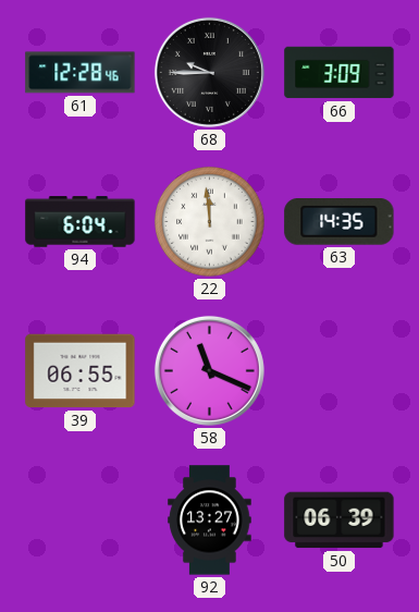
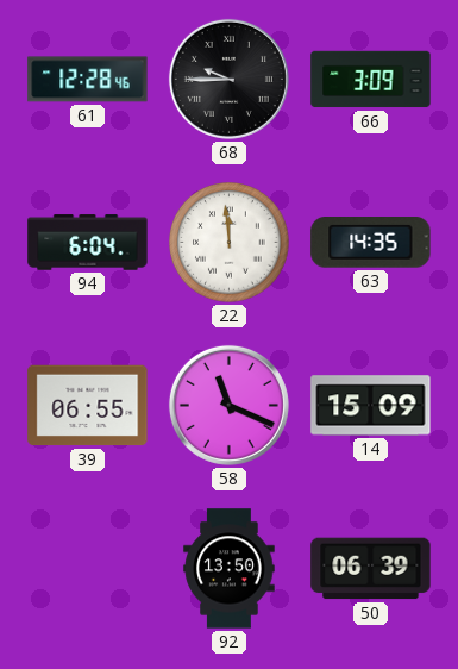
14: none -> 15:09
92: 13:27 -> 13:50
